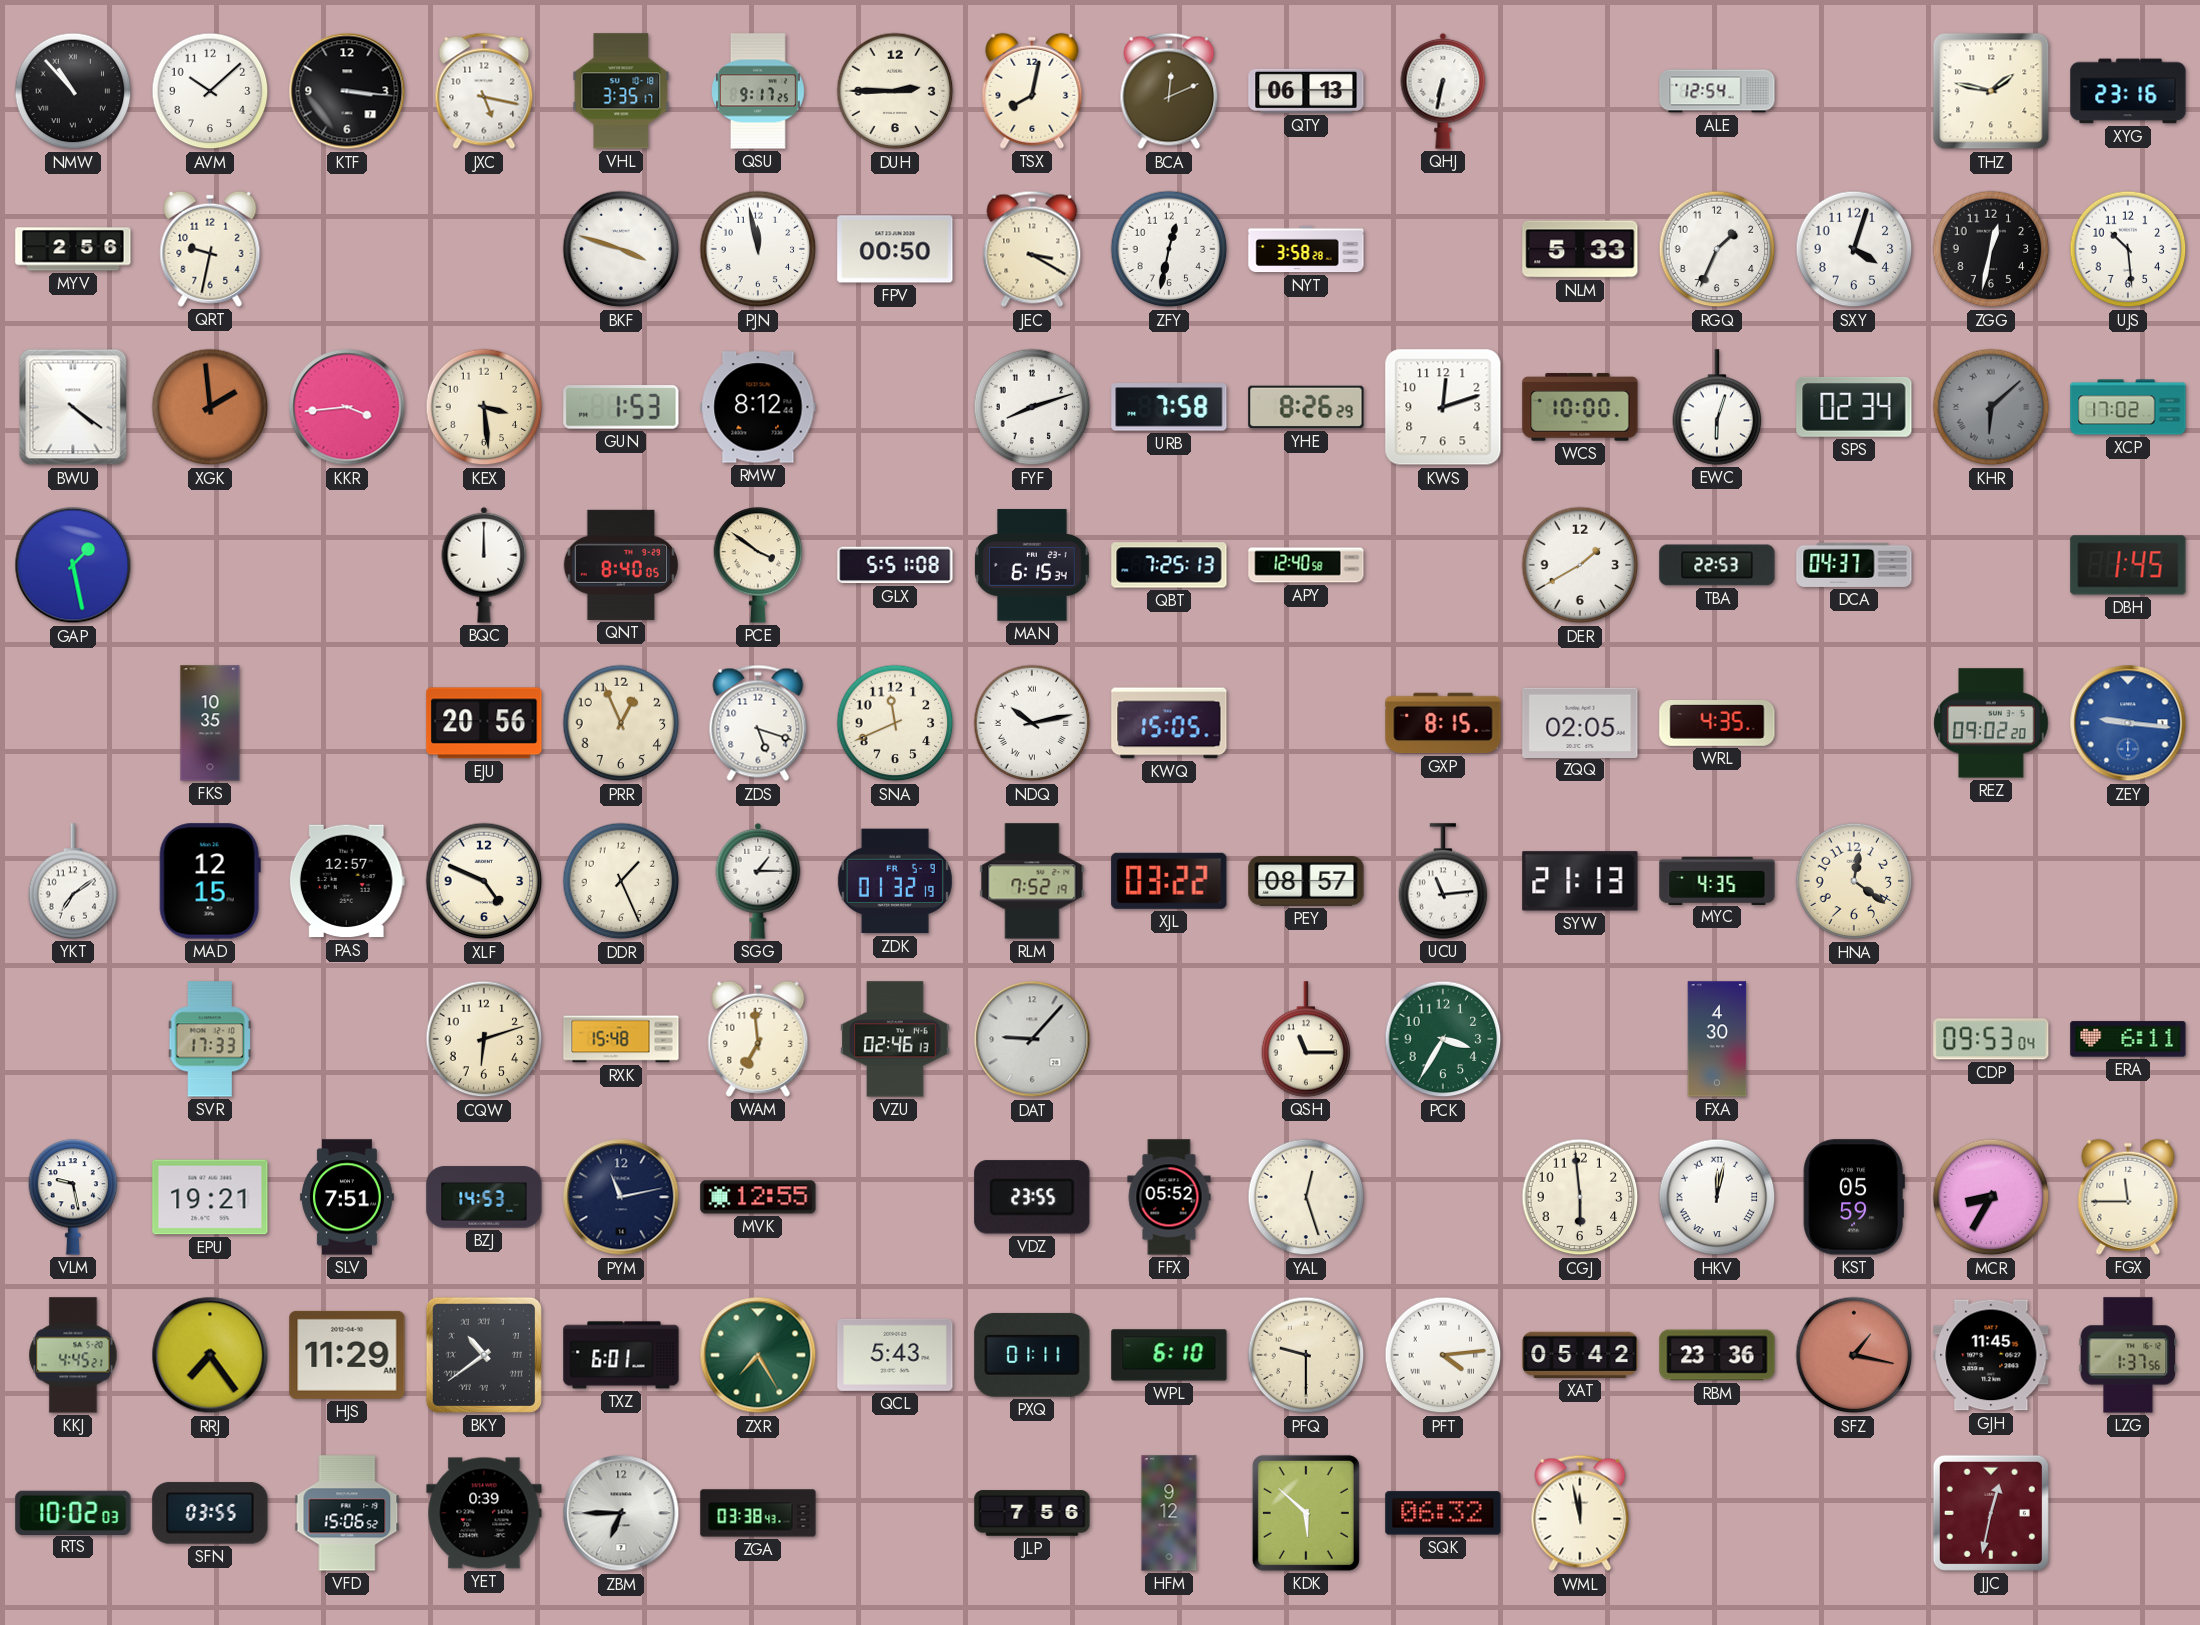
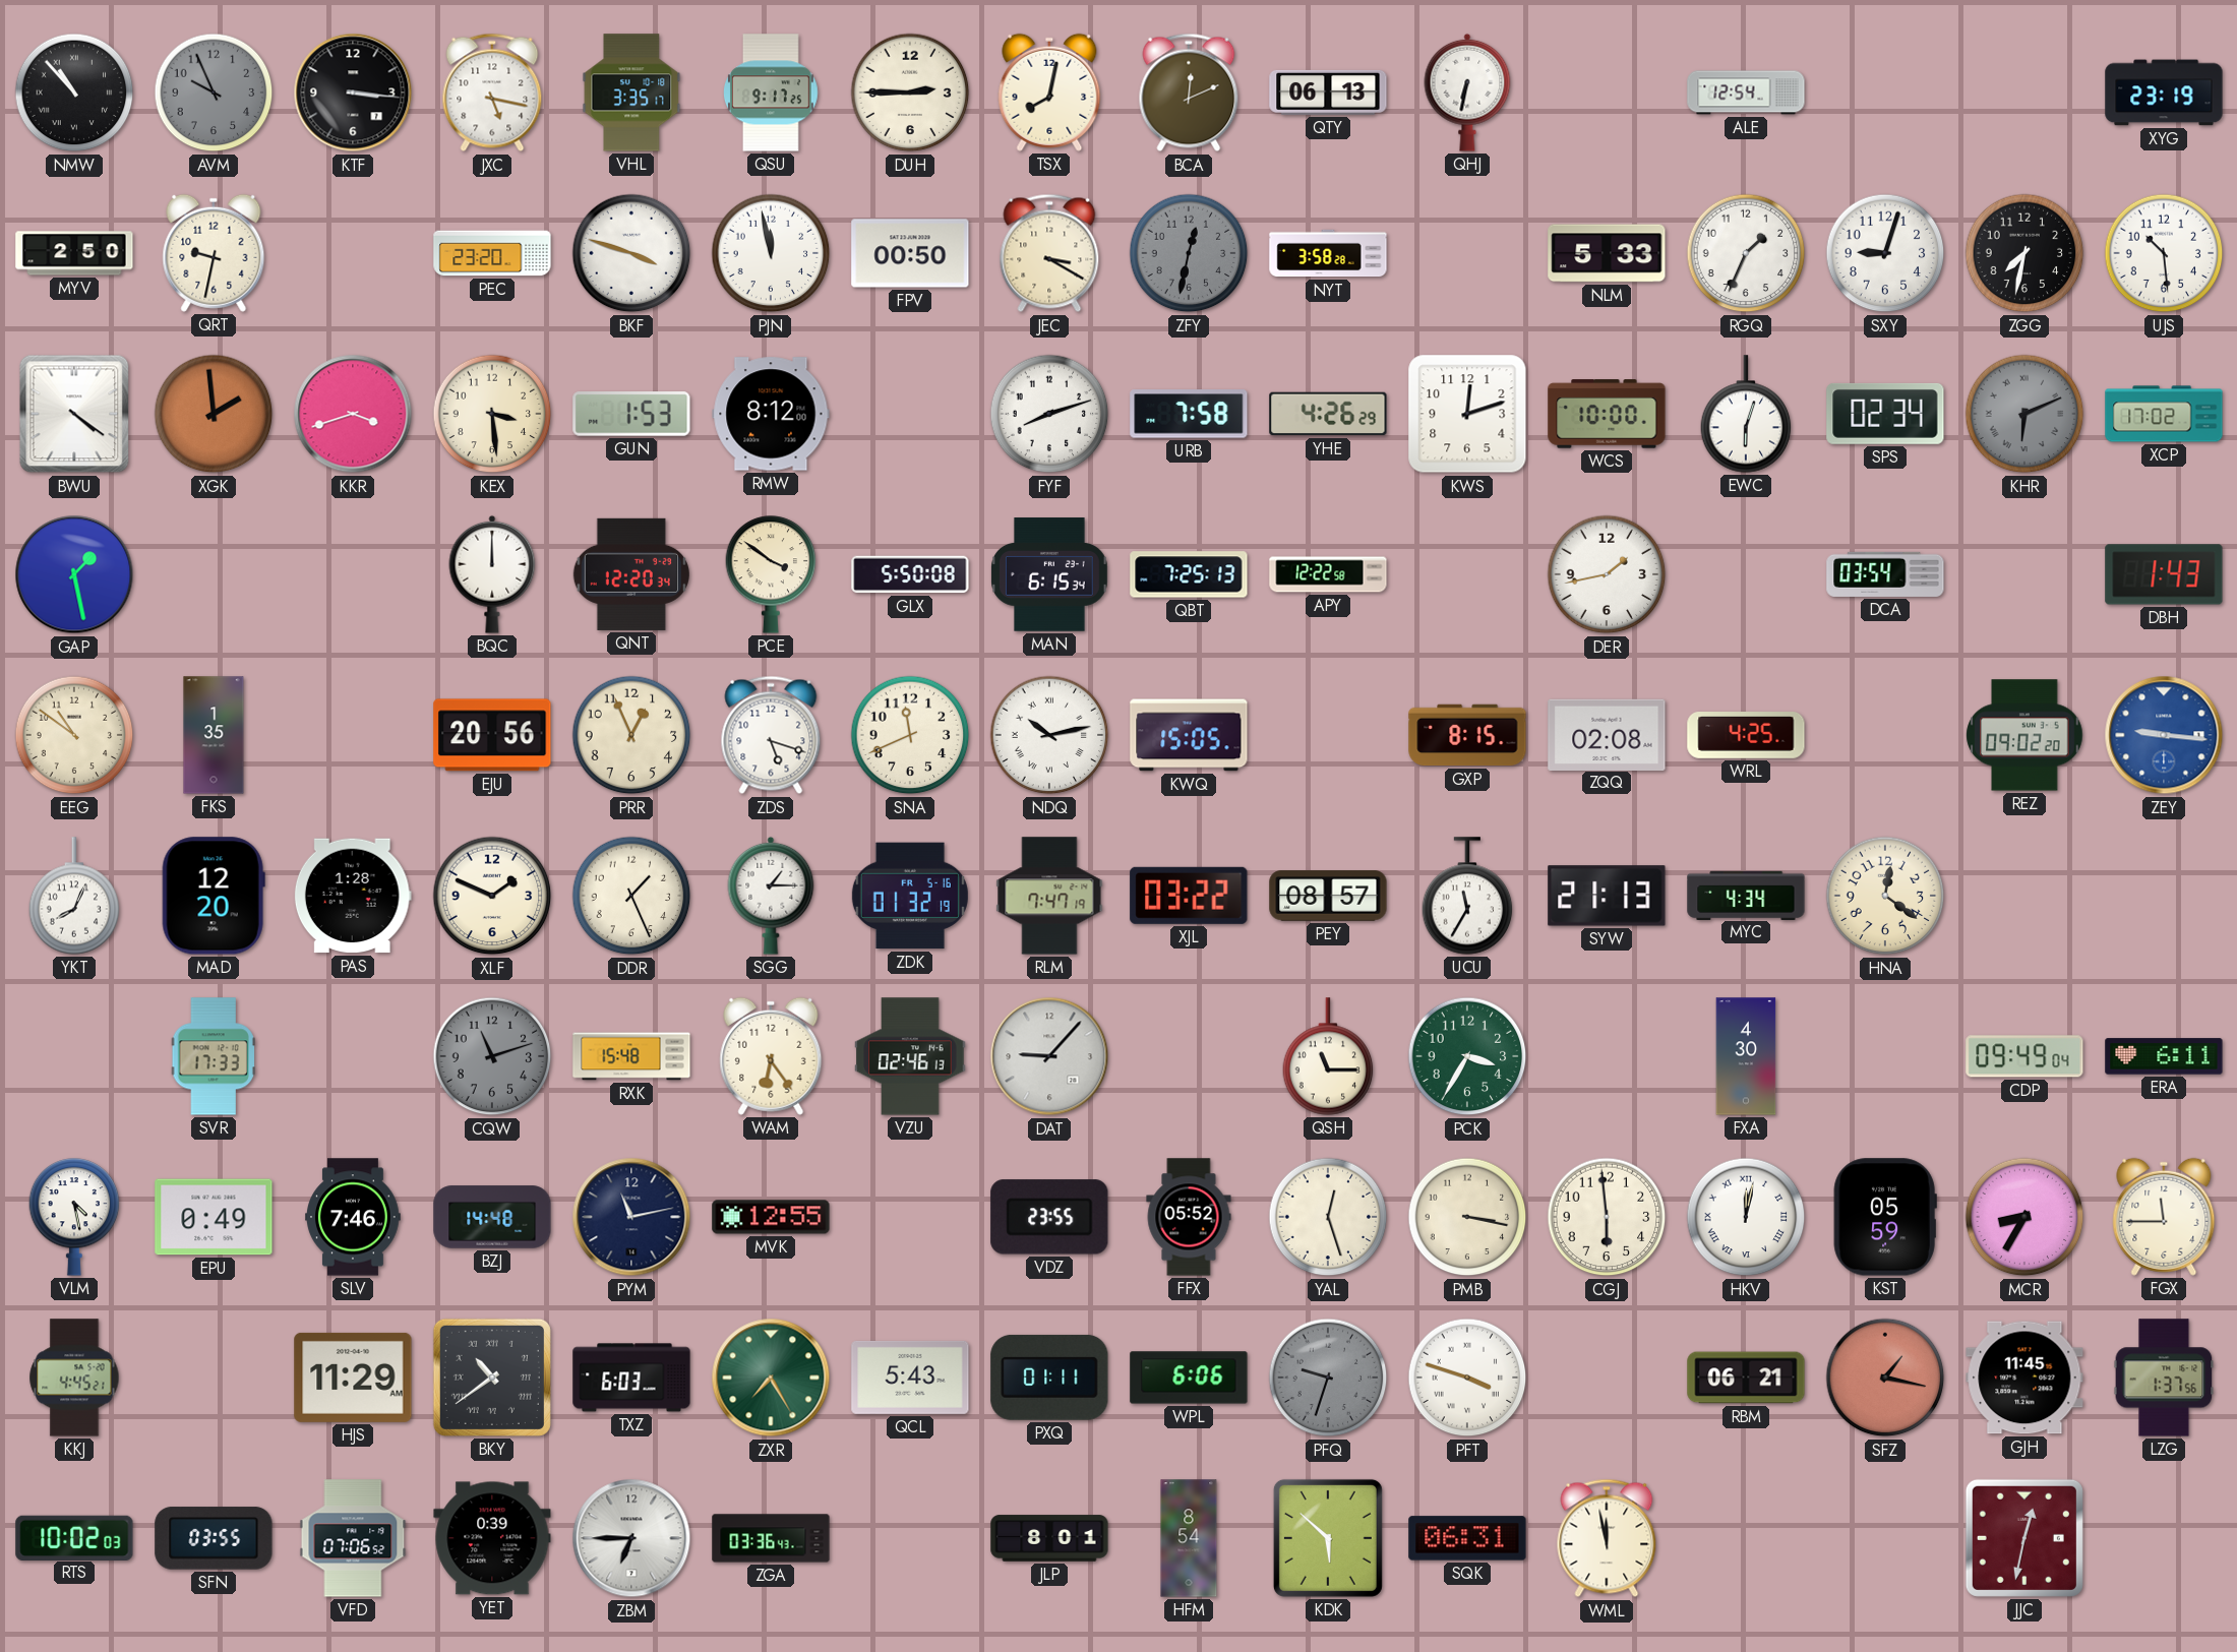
AVM: 10:08 -> 9:56
AVM dial: white -> grey
THZ: 1:47 -> none
XYG: 23:16 -> 23:19
MYV: 2:56 -> 2:50
PEC: none -> 23:20
ZFY dial: white -> grey
SXY: 4:03 -> 9:03
ZGG: 12:32 -> 7:32
KKR: 3:44 -> 3:42
RMW: 8:12:44 -> 8:12:00
YHE: 8:26 -> 4:26
KHR: 6:08 -> 6:11
QNT: 8:40 -> 12:20
GLX: 5:51 -> 5:50
APY: 12:40 -> 12:22
DER: 1:40 -> 1:43
TBA: 22:53 -> none
DCA: 04:37 -> 03:54
DBH: 1:45 -> 1:43
EEG: none -> 10:51
FKS: 10:35 -> 1:35
ZQQ: 02:05 -> 02:08
WRL: 4:35 -> 4:25
YKT: 7:09 -> 8:04
MAD: 12:15 -> 12:20
PAS: 12:57 -> 1:28
XLF: 4:49 -> 1:49
ZDK date: FR 5-9 -> FR 5-16
RLM: 7:52 -> 7:47
UCU: 11:14 -> 11:35
MYC: 4:35 -> 4:34
CQW: 6:12 -> 11:12
CQW dial: cream -> grey
WAM: 6:59 -> 6:24
CDP: 09:53 -> 09:49
VLM: 9:28 -> 4:28
EPU: 19:21 -> 0:49
SLV: 7:51 -> 7:46
BZJ: 14:53 -> 14:48
PMB: none -> 3:17
RRJ: 7:24 -> none
TXZ: 6:01 -> 6:03
WPL: 6:10 -> 6:06
PFQ: 9:30 -> 9:33
PFQ dial: cream -> grey
PFT: 4:14 -> 3:48
XAT: 05:42 -> none
RBM: 23:36 -> 06:21
VFD: 15:06 -> 07:06
ZGA: 03:38 -> 03:36
JLP: 7:56 -> 8:01
HFM: 9:12 -> 8:54
SQK: 06:32 -> 06:31
